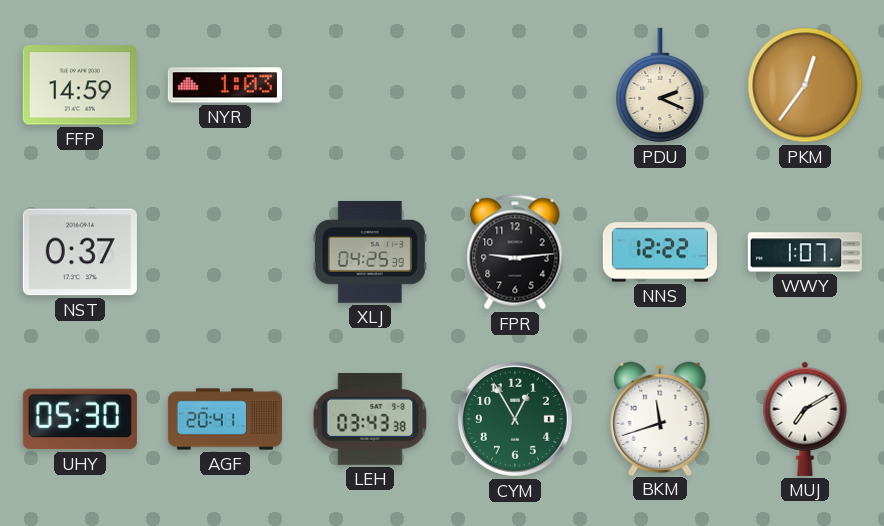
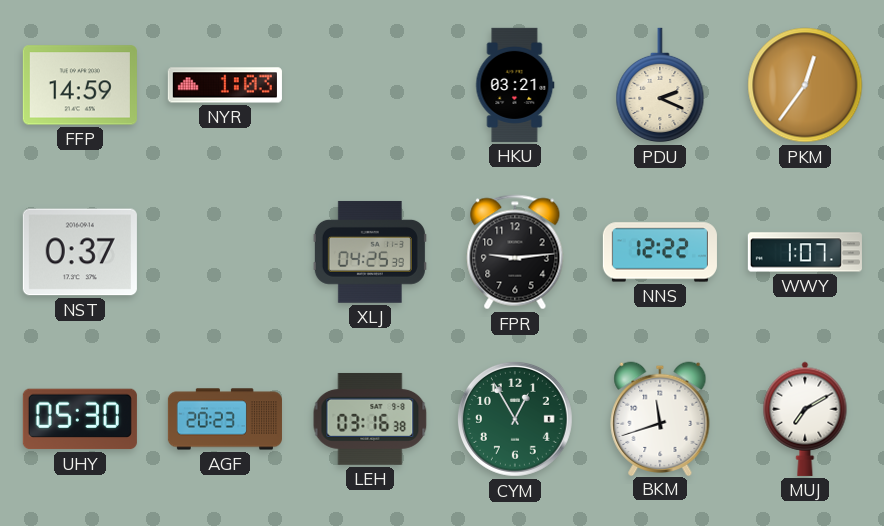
HKU: none -> 03:21
AGF: 20:41 -> 20:23
LEH: 03:43 -> 03:16
